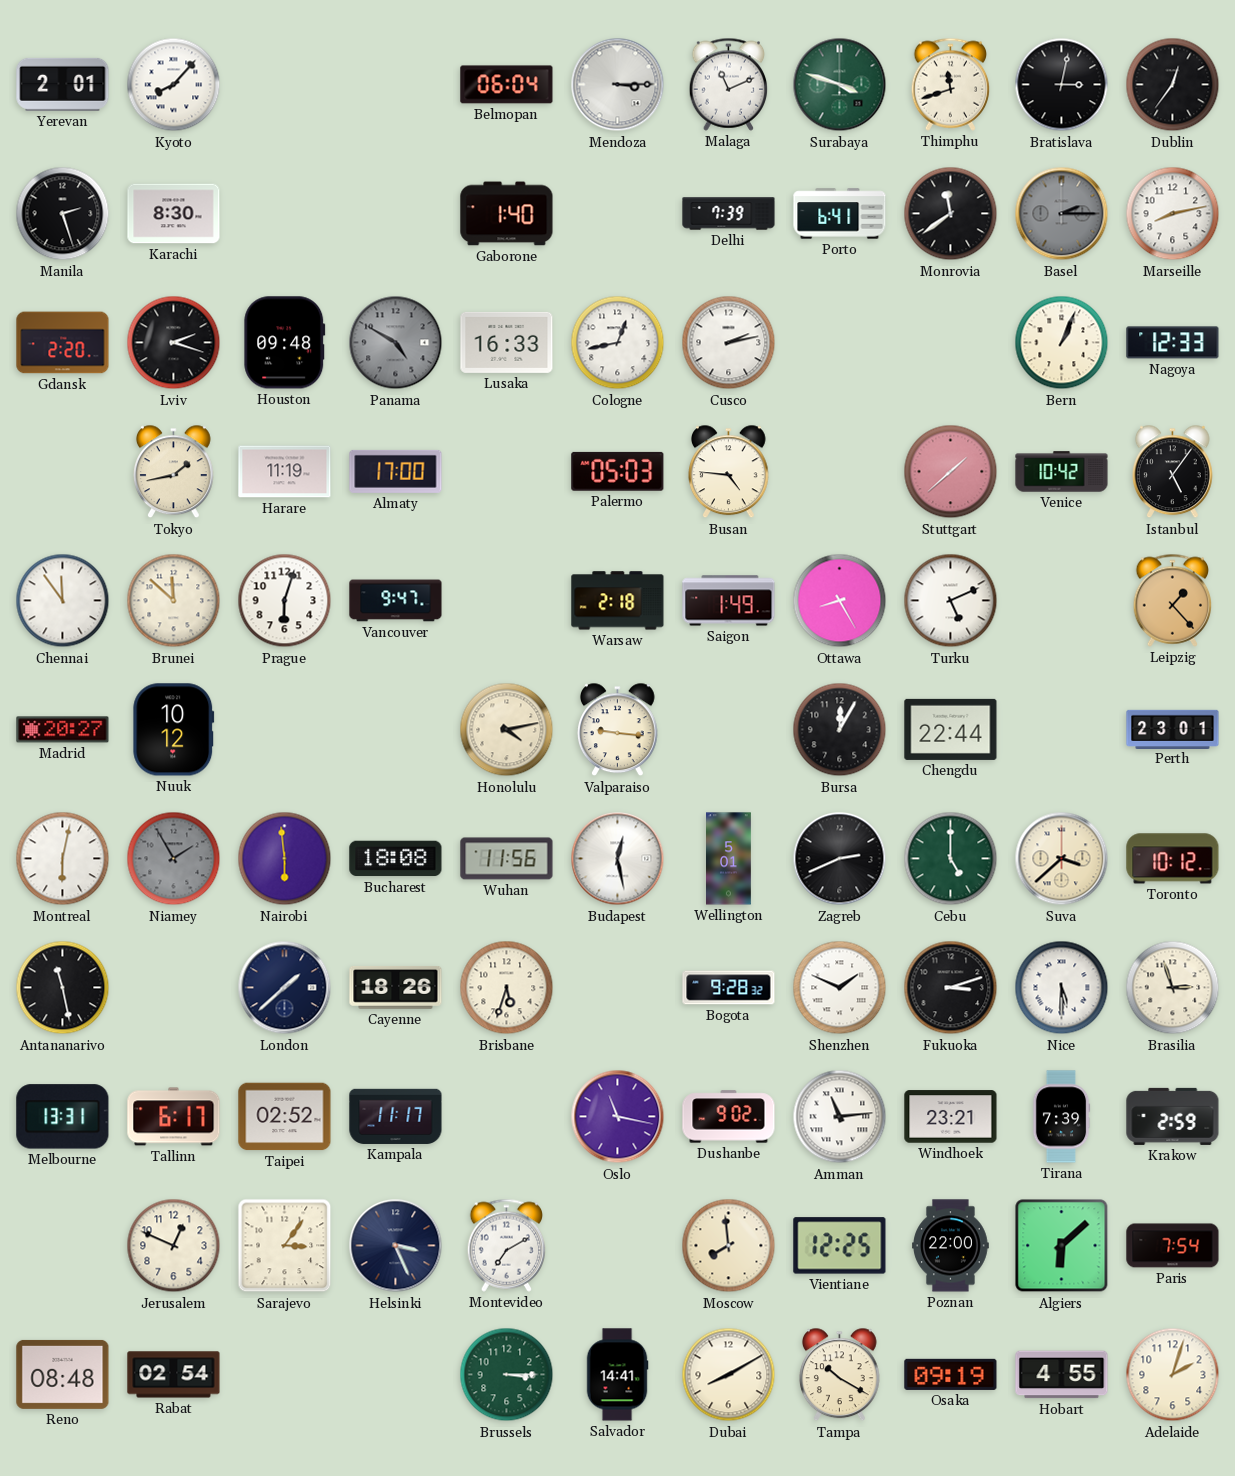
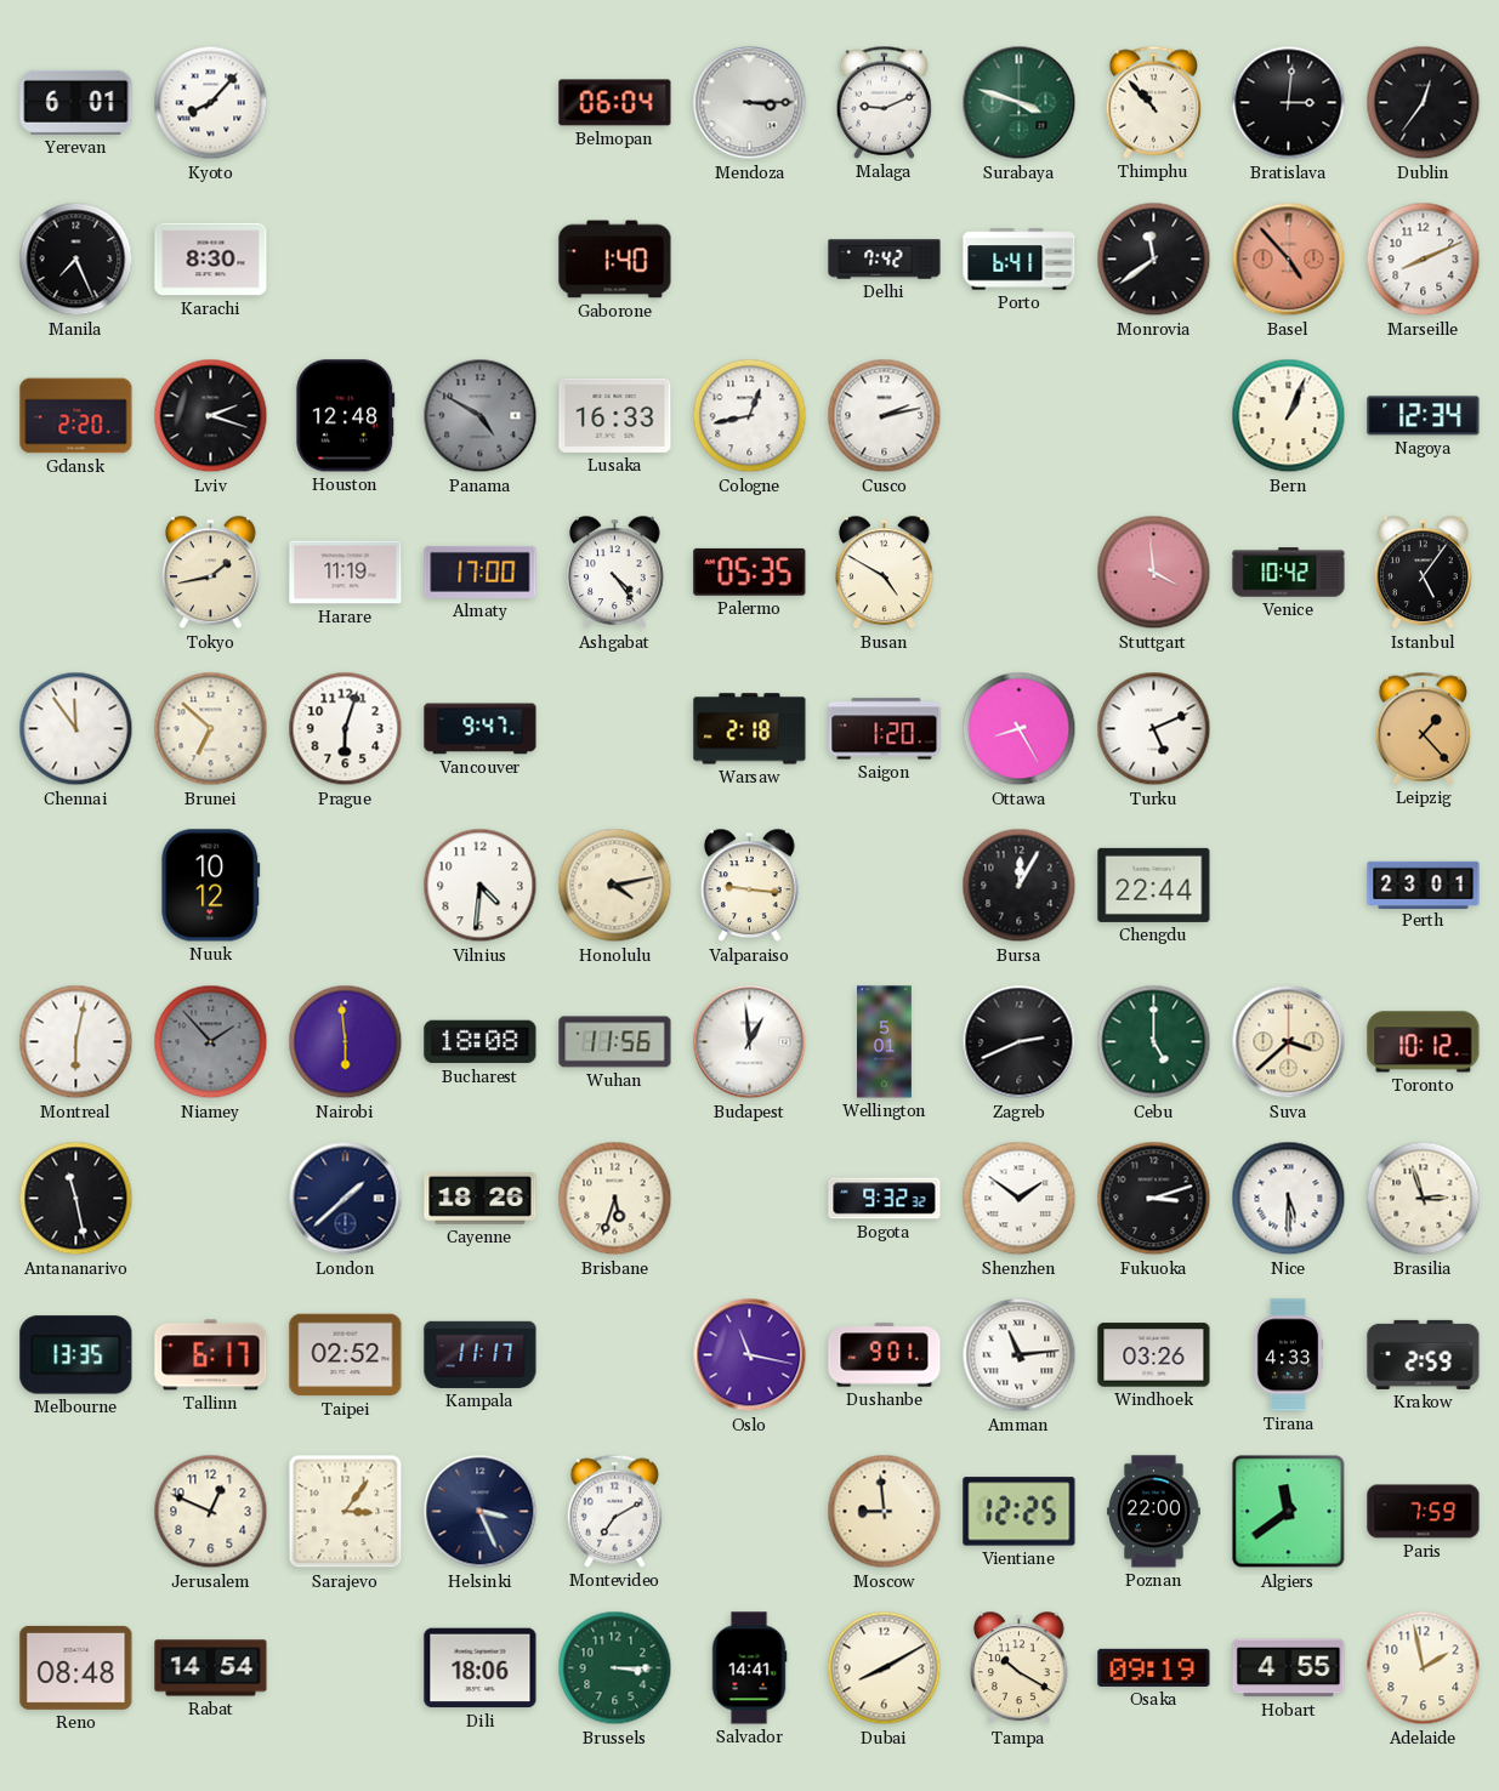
Yerevan: 2:01 -> 6:01
Malaga: 11:11 -> 9:11
Thimphu: 11:42 -> 10:53
Bratislava: 3:02 -> 3:01
Manila: 2:27 -> 7:26
Delhi: 7:39 -> 7:42
Basel: 2:15 -> 4:53
Basel dial: grey -> salmon
Marseille: 8:13 -> 8:11
Houston: 09:48 -> 12:48
Nagoya: 12:33 -> 12:34
Ashgabat: none -> 4:24
Palermo: 05:03 -> 05:35
Busan: 4:46 -> 4:50
Stuttgart: 1:38 -> 3:59
Brunei: 11:52 -> 6:52
Saigon: 1:49 -> 1:20
Madrid: 20:27 -> none
Vilnius: none -> 4:31
Niamey: 1:55 -> 1:53
Budapest: 12:28 -> 12:59
Bogota: 9:28 -> 9:32
Shenzhen: 1:49 -> 1:51
Melbourne: 13:31 -> 13:35
Dushanbe: 9:02 -> 9:01
Windhoek: 23:21 -> 03:26
Tirana: 7:39 -> 4:33
Moscow: 7:59 -> 8:59
Algiers: 6:08 -> 11:39
Paris: 7:54 -> 7:59
Rabat: 02:54 -> 14:54
Dili: none -> 18:06
Adelaide: 2:03 -> 1:58
